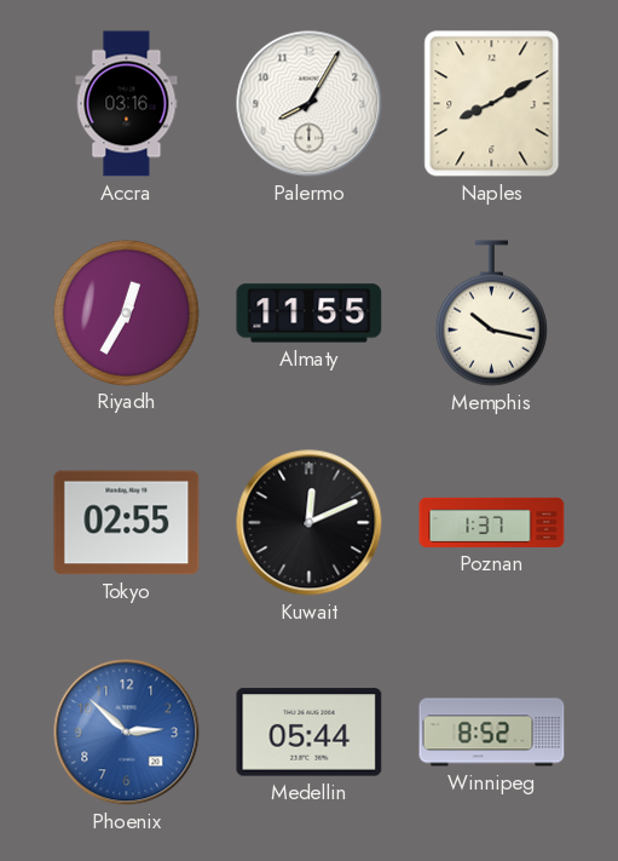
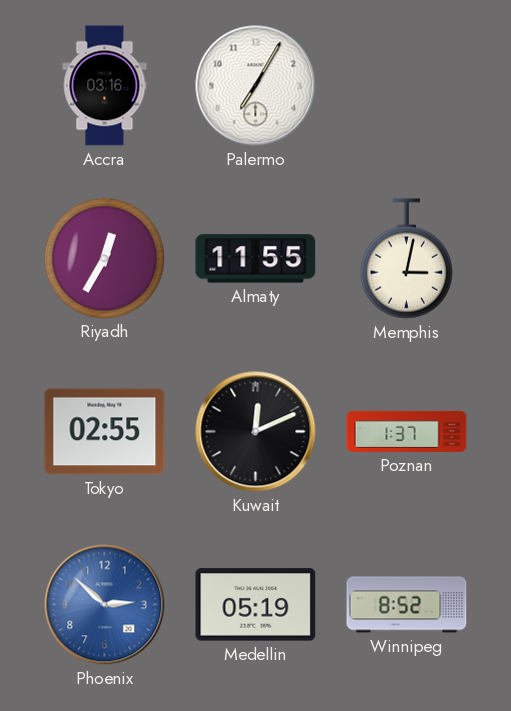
Palermo: 8:05 -> 7:05
Naples: 8:10 -> none
Memphis: 10:17 -> 3:02
Medellin: 05:44 -> 05:19
